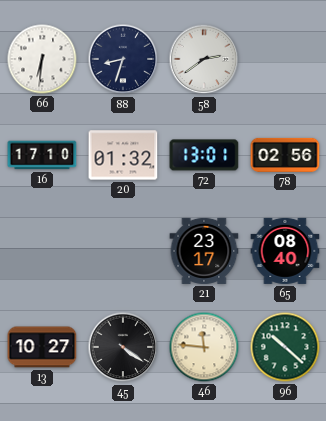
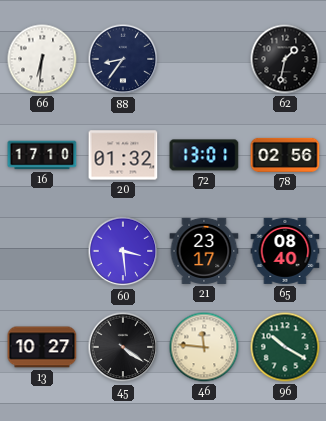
88: 8:33 -> 8:36
58: 2:39 -> none
62: none -> 1:32
60: none -> 3:29
96: 10:22 -> 10:20
